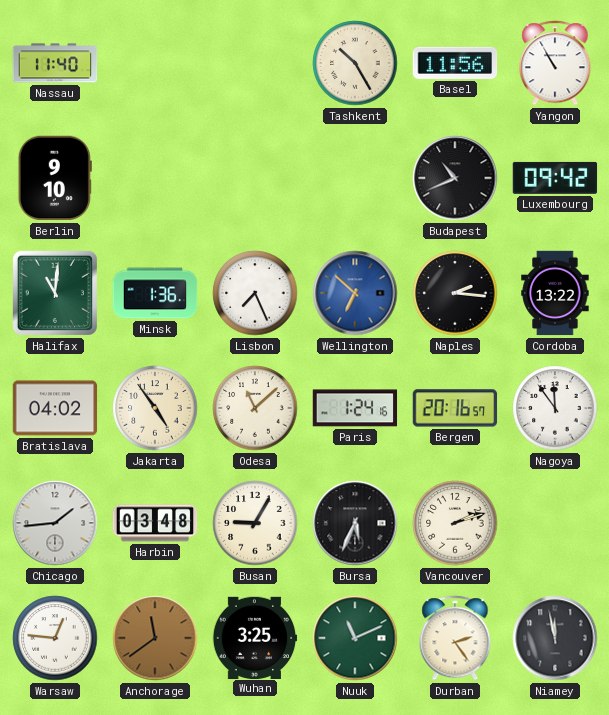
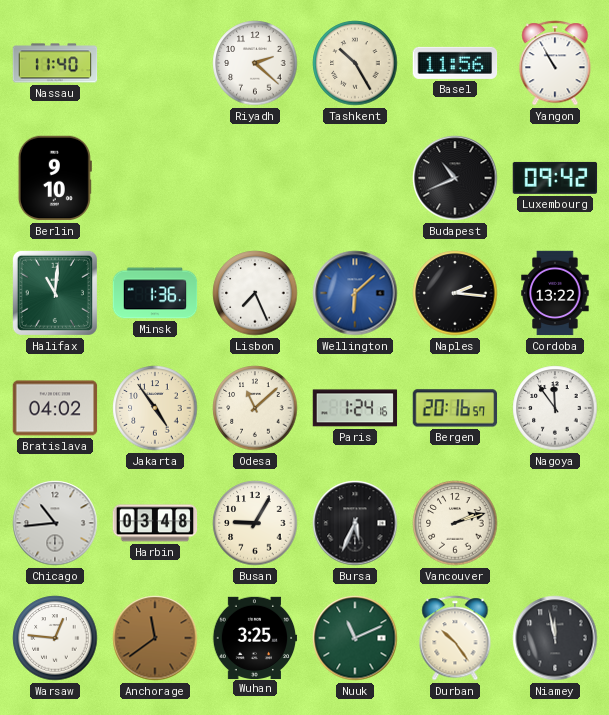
Riyadh: none -> 2:22
Wellington: 6:52 -> 6:08
Chicago: 1:44 -> 10:44
Durban: 2:24 -> 10:24
